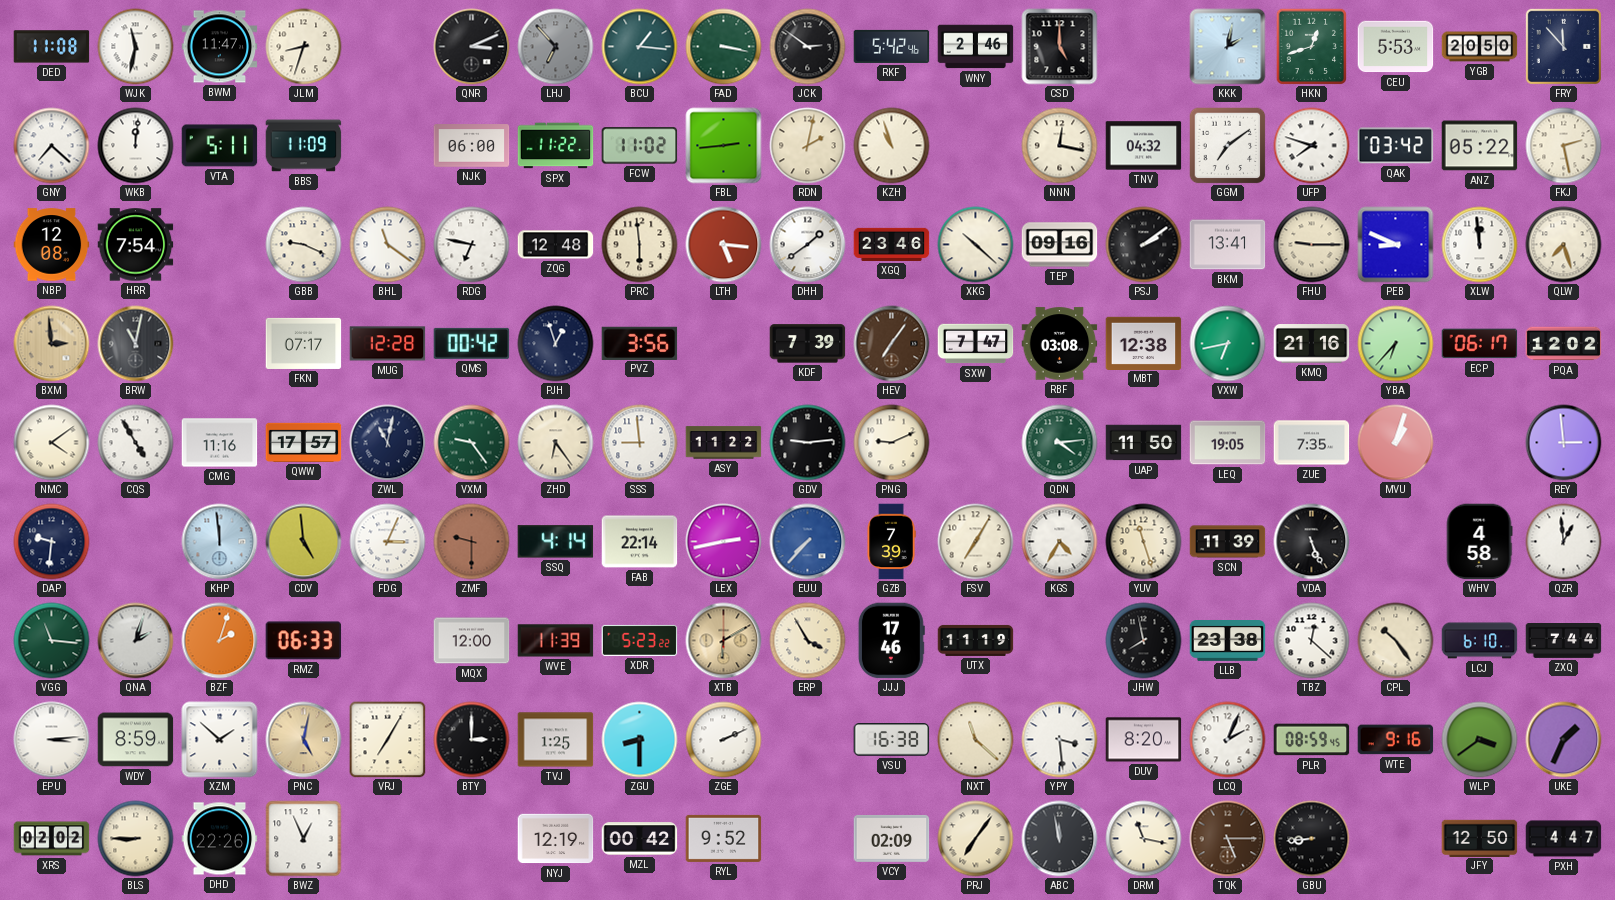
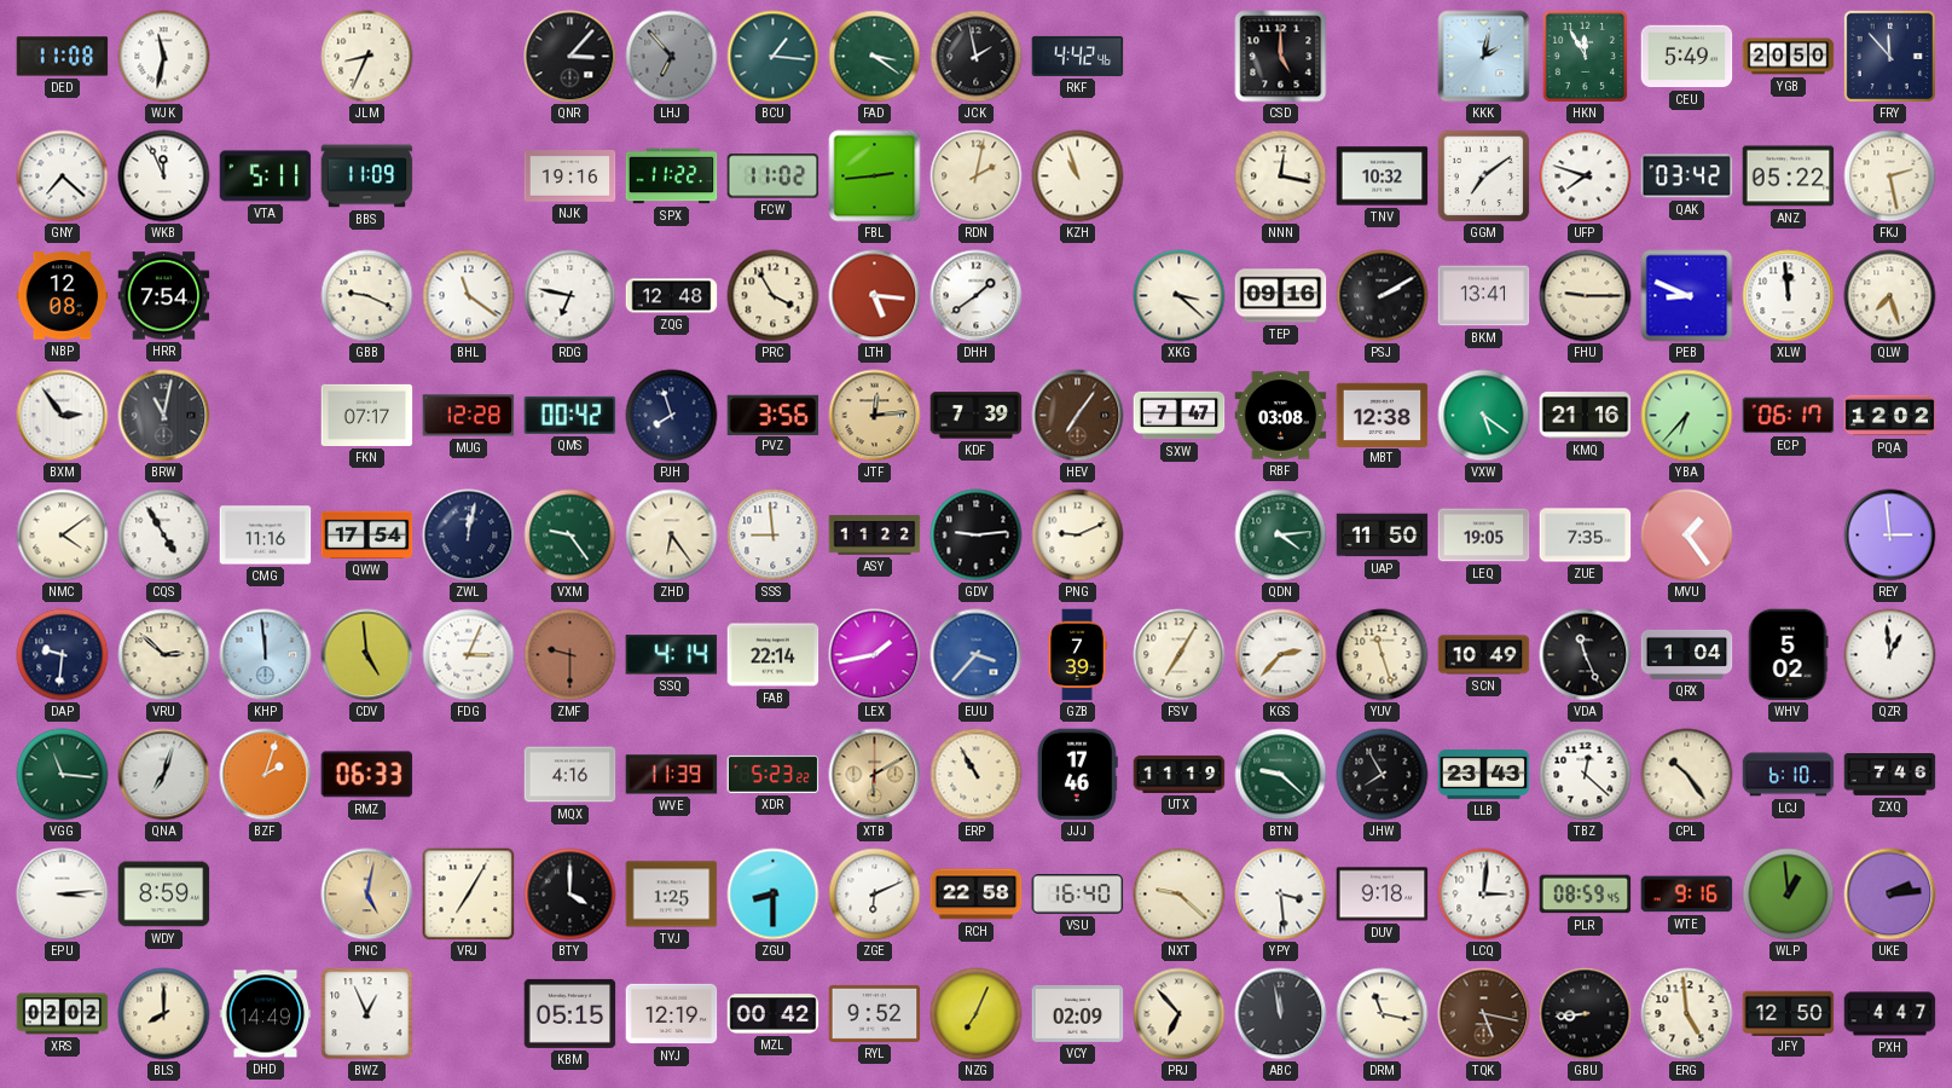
BWM: 11:47 -> none
JLM: 8:33 -> 8:34
QNR: 3:11 -> 3:07
FAD: 3:17 -> 3:21
JCK: 2:51 -> 1:58
RKF: 5:42 -> 4:42
WNY: 2:46 -> none
HKN: 12:42 -> 11:55
CEU: 5:53 -> 5:49
WKB: 12:01 -> 11:56
NJK: 06:00 -> 19:16
TNV: 04:32 -> 10:32
PRC: 5:59 -> 3:55
XGQ: 23:46 -> none
XKG: 10:22 -> 3:22
PSJ: 2:09 -> 2:10
BXM: 2:59 -> 2:54
BXM dial: champagne -> white
PJH: 12:57 -> 7:57
JTF: none -> 12:14
VXW: 6:43 -> 5:21
QWW: 17:57 -> 17:54
ZWL: 11:02 -> 12:02
MVU: 1:03 -> 1:24
VRU: none -> 2:52
LEX: 2:43 -> 1:43
EUU: 7:37 -> 3:37
KGS: 4:35 -> 2:37
SCN: 11:39 -> 10:49
VDA: 5:26 -> 11:26
QRX: none -> 1:04
WHV: 4:58 -> 5:02
QNA: 2:03 -> 7:03
MQX: 12:00 -> 4:16
ERP: 3:55 -> 10:55
BTN: none -> 9:22
JHW: 7:58 -> 7:55
LLB: 23:38 -> 23:43
ZXQ: 7:44 -> 7:46
XZM: 1:52 -> none
BTY: 3:00 -> 4:00
ZGE: 2:11 -> 6:11
RCH: none -> 22:58
VSU: 16:38 -> 16:40
NXT: 11:22 -> 9:22
DUV: 8:20 -> 9:18
LCQ: 2:04 -> 3:01
WLP: 3:39 -> 12:59
UKE: 1:34 -> 2:14
BLS: 8:45 -> 8:00
DHD: 22:26 -> 14:49
KBM: none -> 05:15
NZG: none -> 7:04
PRJ: 7:06 -> 6:53
TQK: 5:15 -> 5:17
ERG: none -> 4:59
